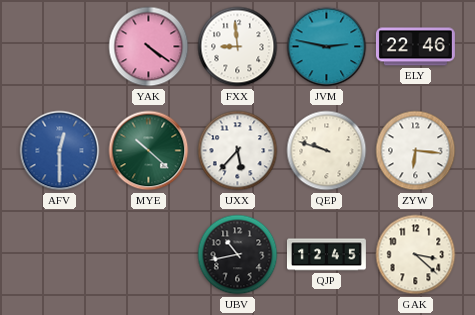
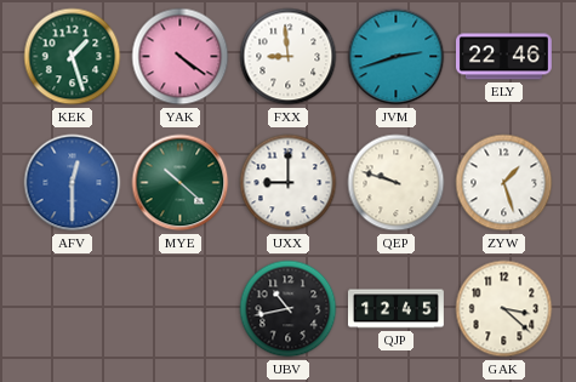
KEK: none -> 1:27
JVM: 2:47 -> 2:42
UXX: 5:37 -> 9:00
ZYW: 6:16 -> 1:27
